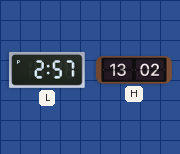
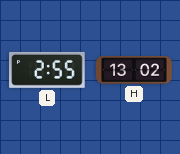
L: 2:57 -> 2:55
